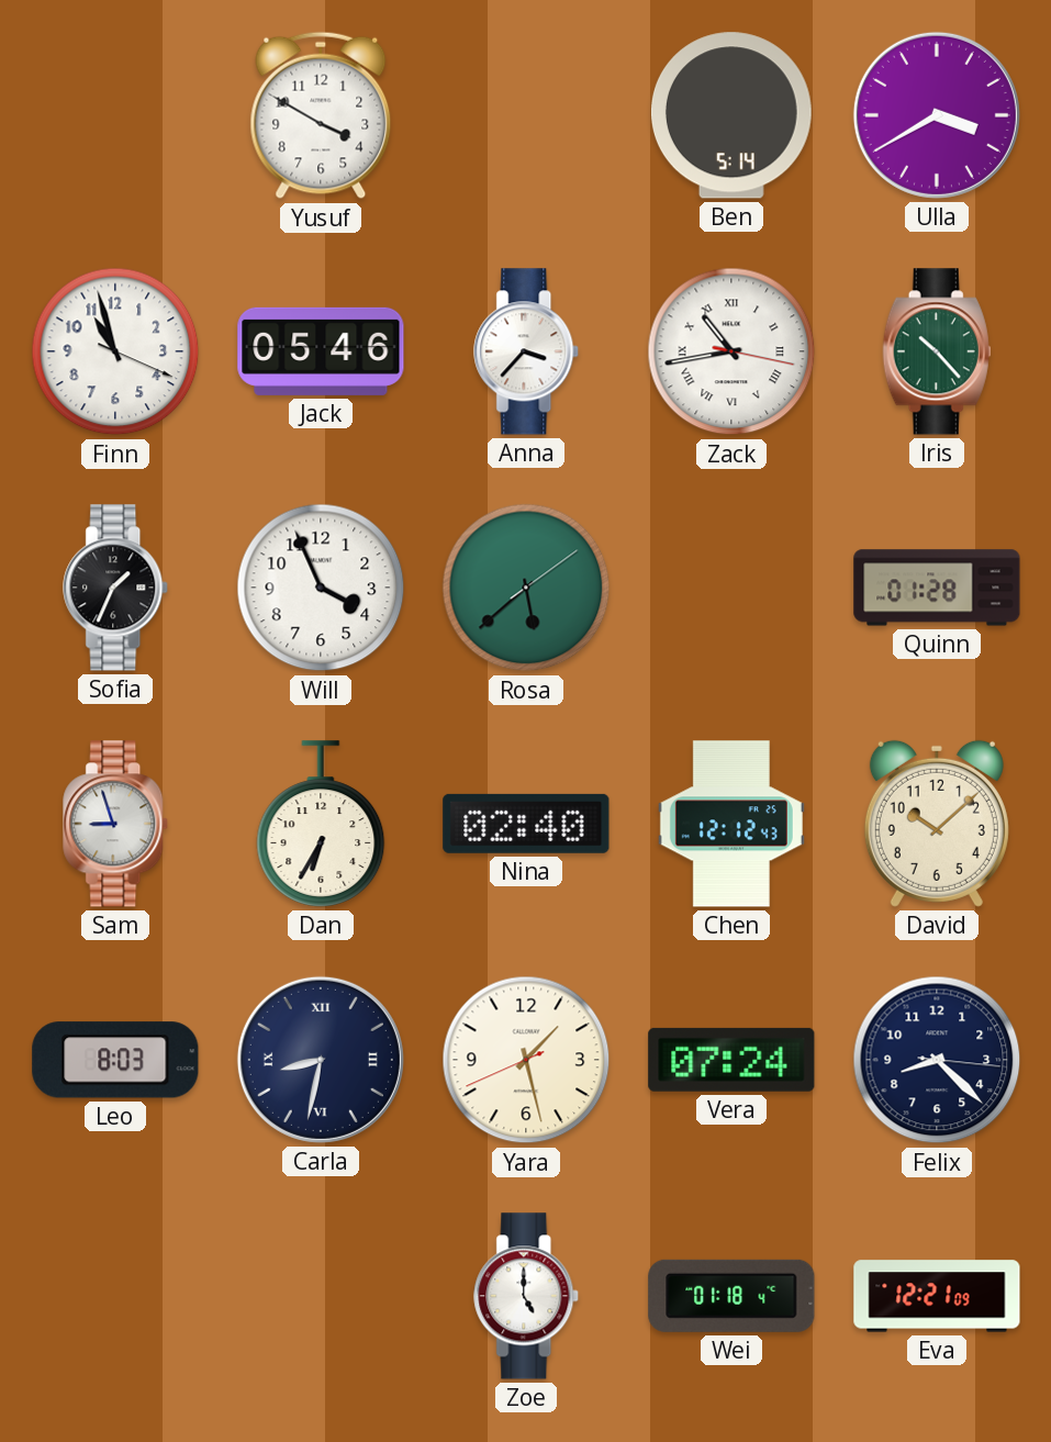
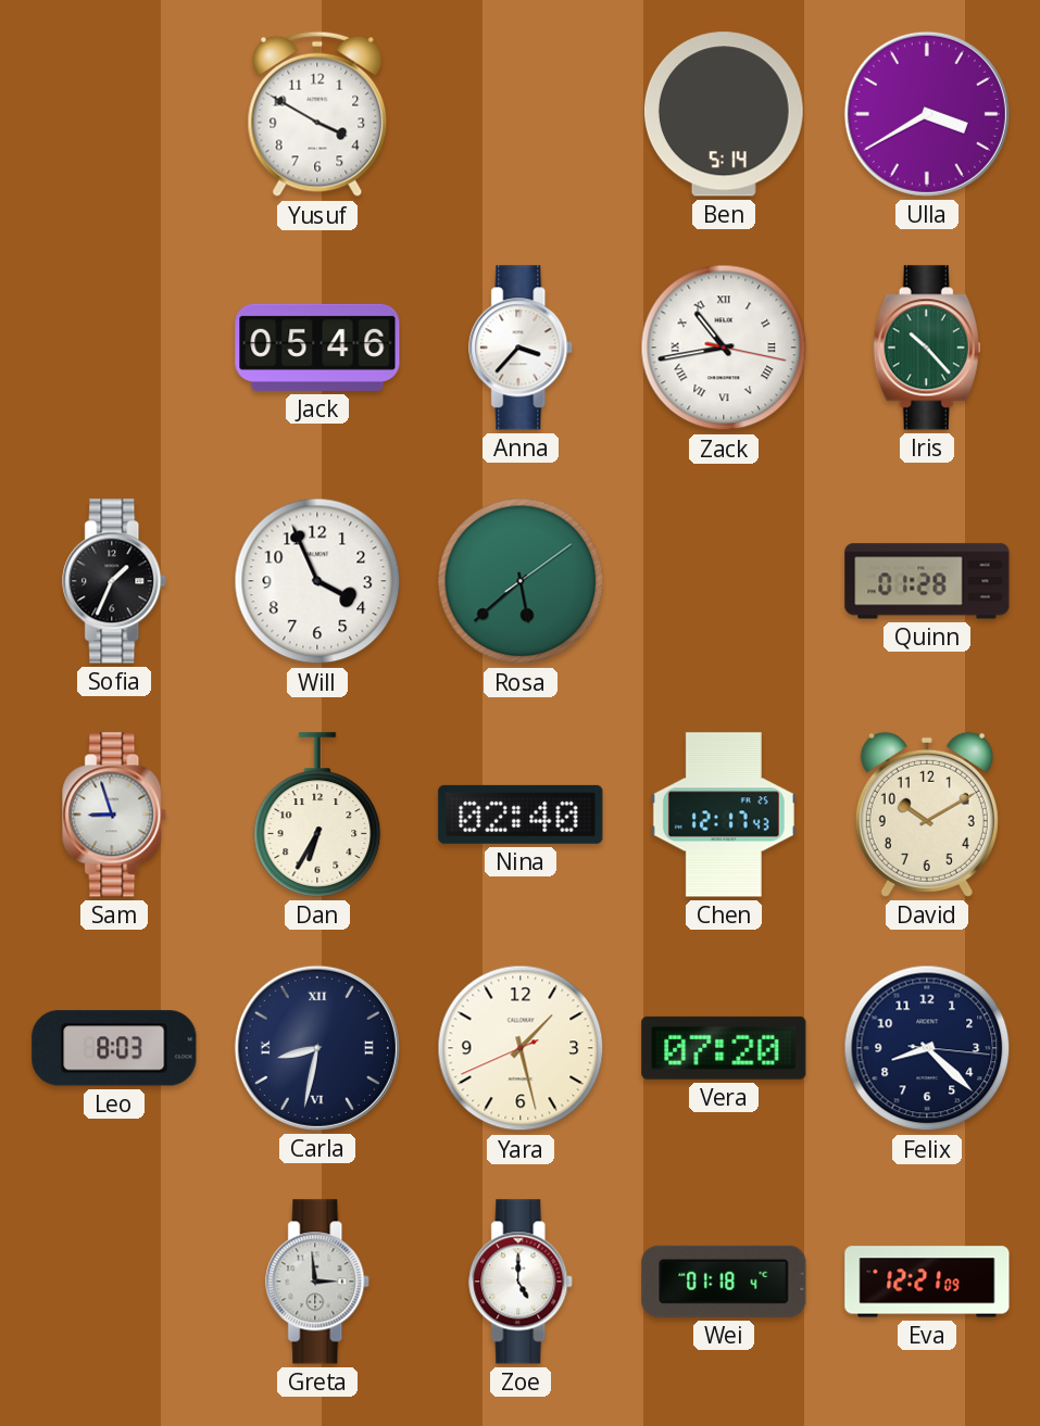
Finn: 10:57 -> none
Chen: 12:12 -> 12:17
David: 10:08 -> 10:10
Vera: 07:24 -> 07:20
Greta: none -> 2:59
